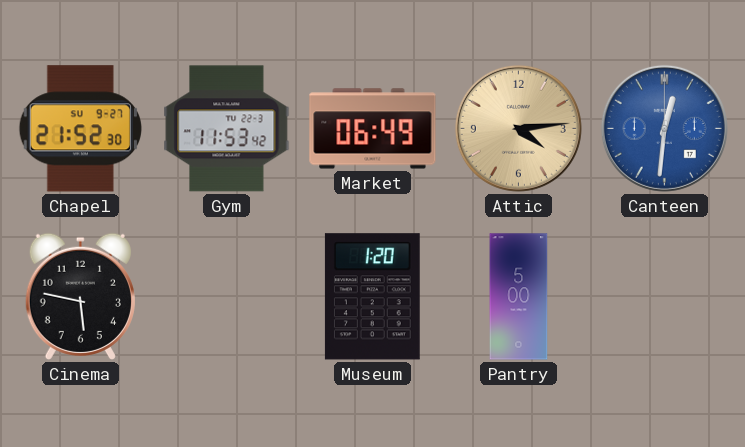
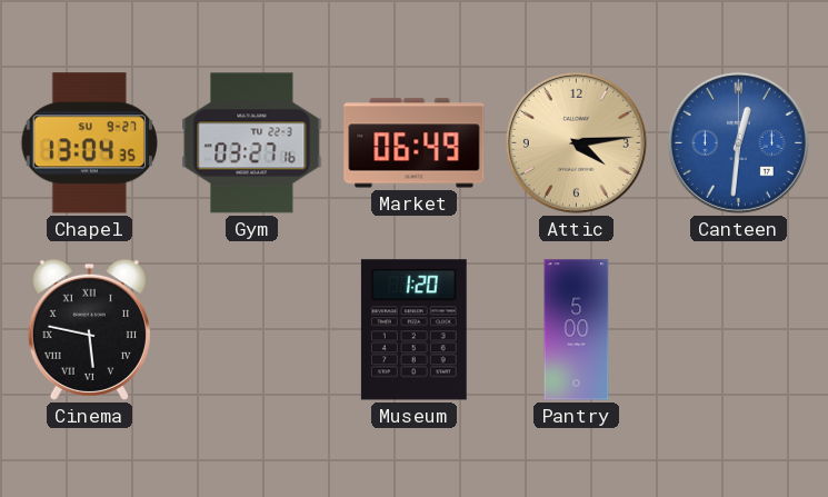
Chapel: 21:52 -> 13:04
Gym: 11:53 -> 03:27
Cinema numerals: Arabic -> Roman
